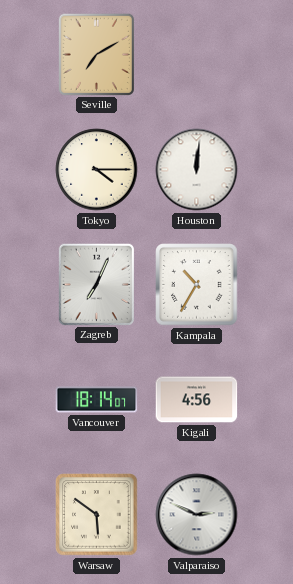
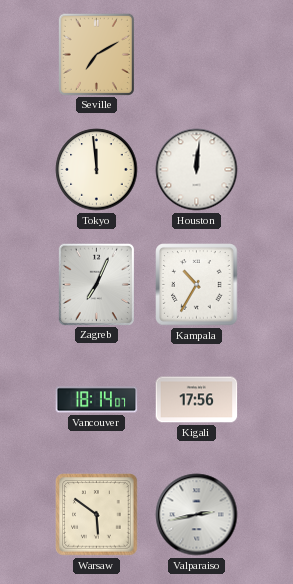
Tokyo: 4:15 -> 11:59
Kigali: 4:56 -> 17:56
Valparaiso: 2:49 -> 2:43
